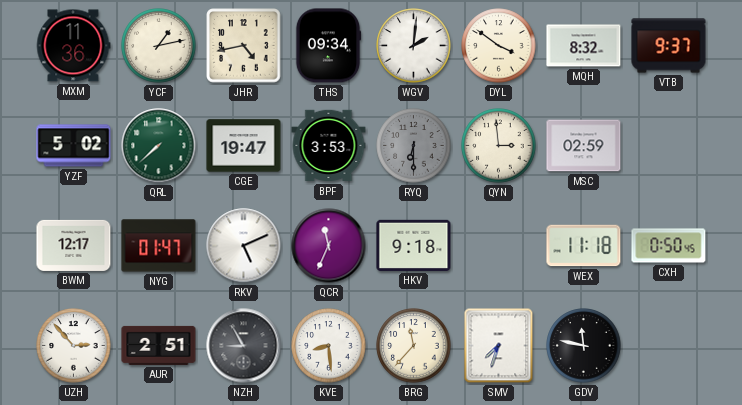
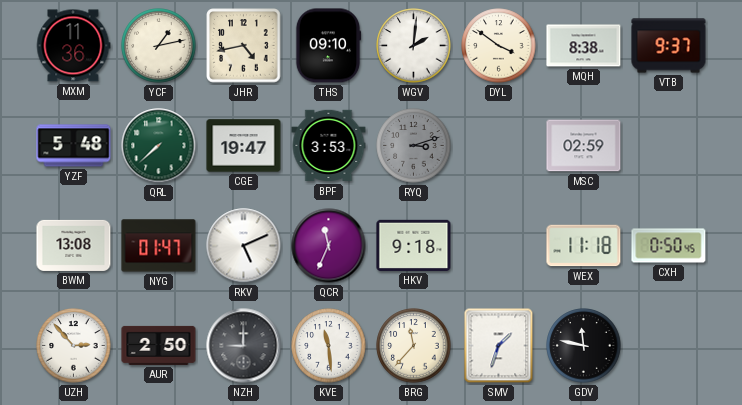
THS: 09:34 -> 09:10
MQH: 8:32 -> 8:38
YZF: 5:02 -> 5:48
RYQ: 6:30 -> 3:12
QYN: 2:59 -> none
BWM: 12:17 -> 13:08
AUR: 2:51 -> 2:50
NZH: 8:55 -> 9:00
KVE: 8:29 -> 11:29
SMV: 7:33 -> 1:33
